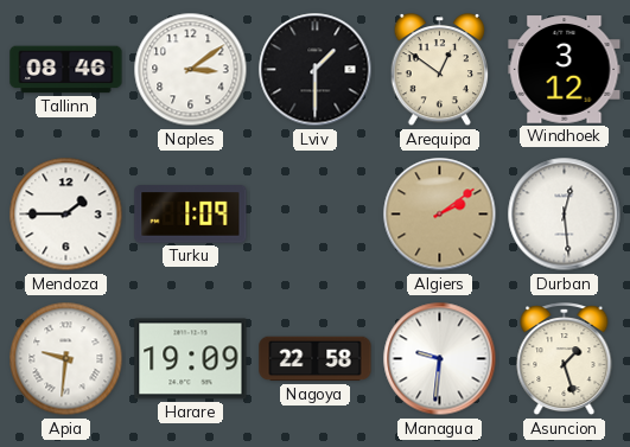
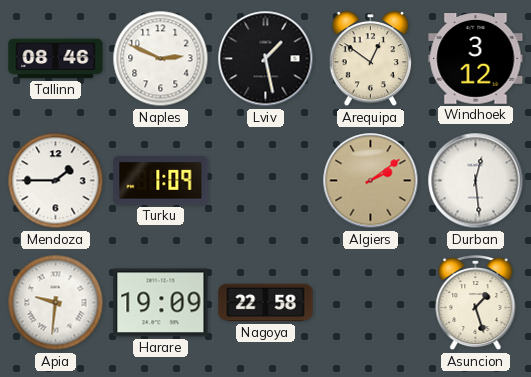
Naples: 3:09 -> 2:49
Lviv: 1:30 -> 1:28
Managua: 9:31 -> none
